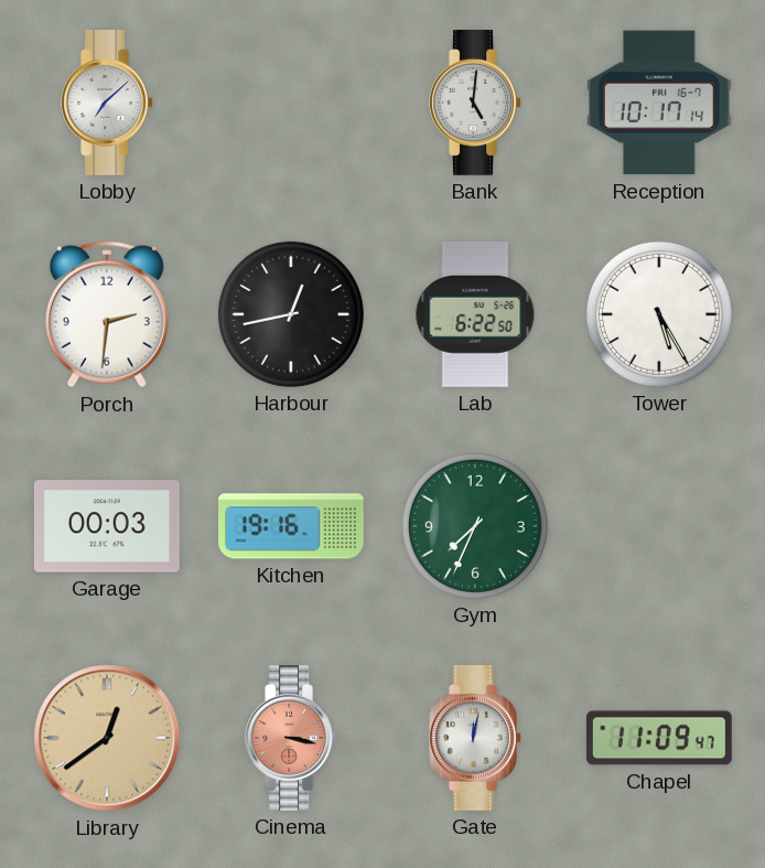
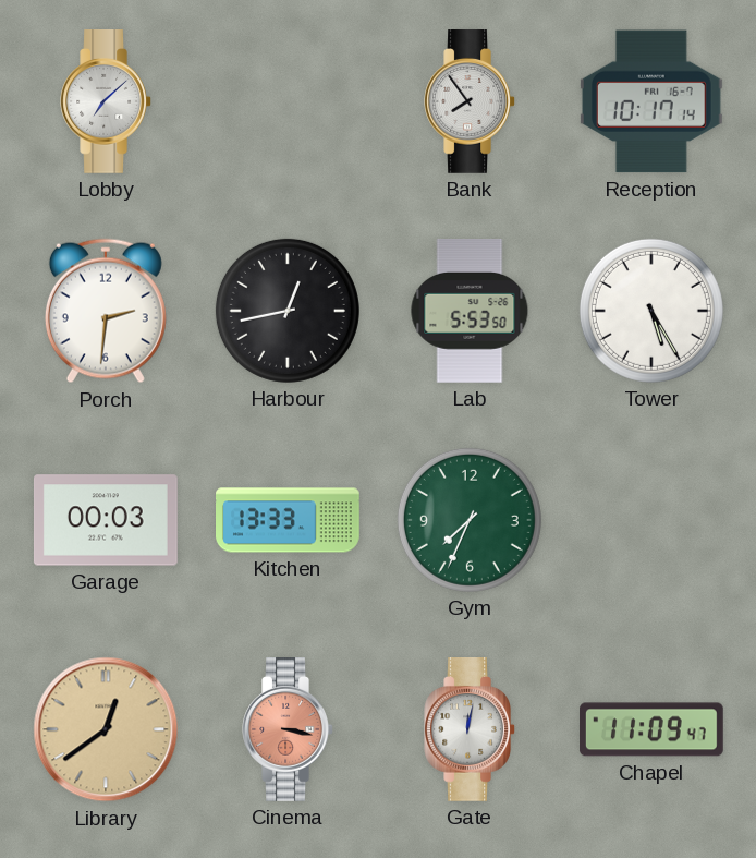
Bank: 5:01 -> 7:54
Lab: 6:22 -> 5:53
Kitchen: 19:16 -> 13:33
